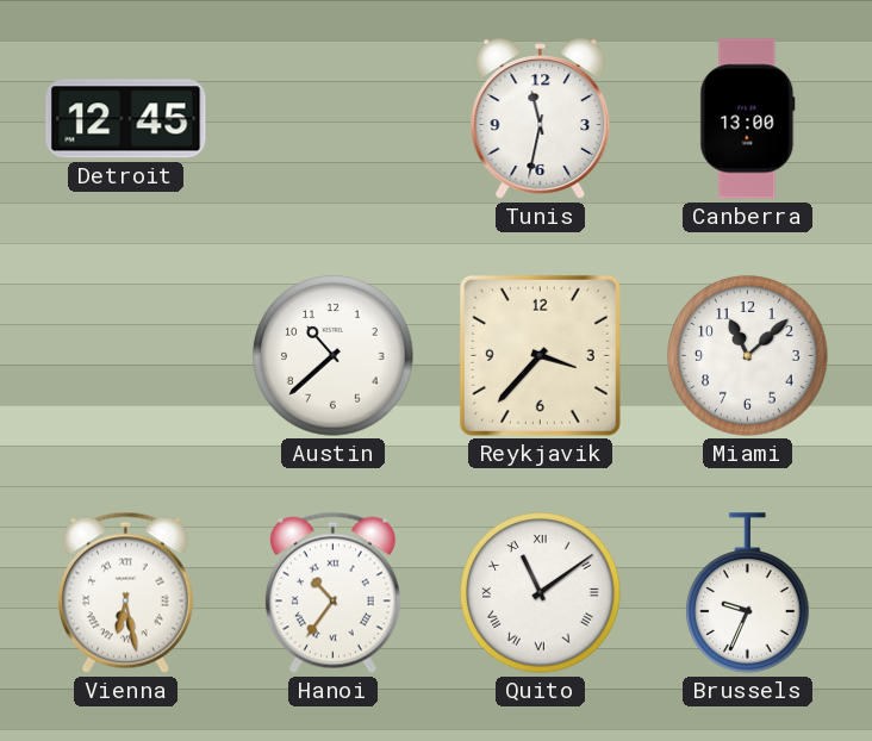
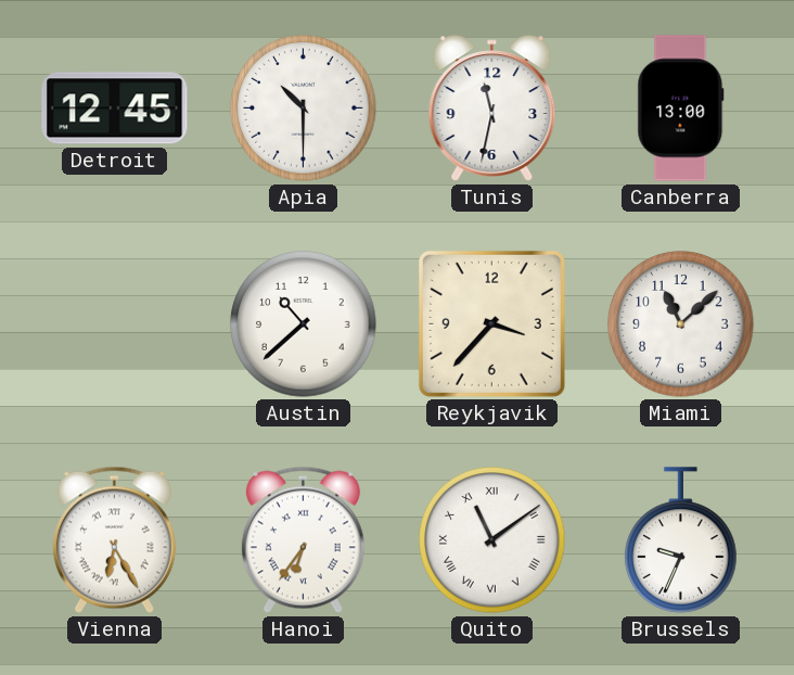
Apia: none -> 10:30
Vienna: 6:28 -> 6:25
Hanoi: 10:36 -> 6:36
